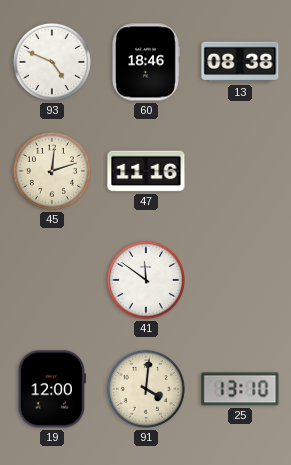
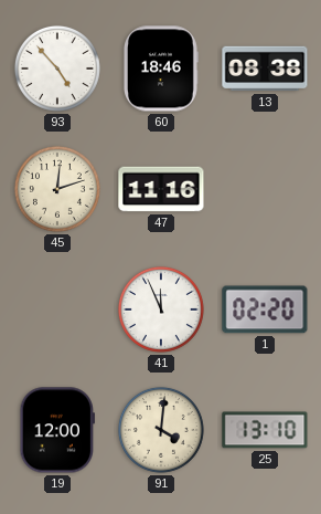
93: 4:49 -> 4:53
41: 11:51 -> 11:56
1: none -> 02:20
